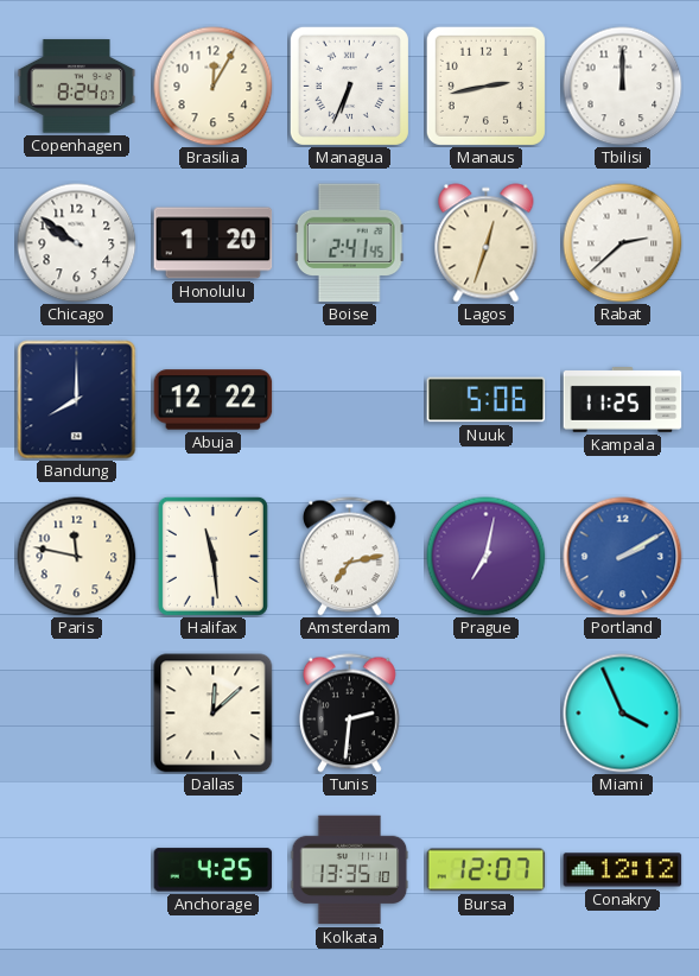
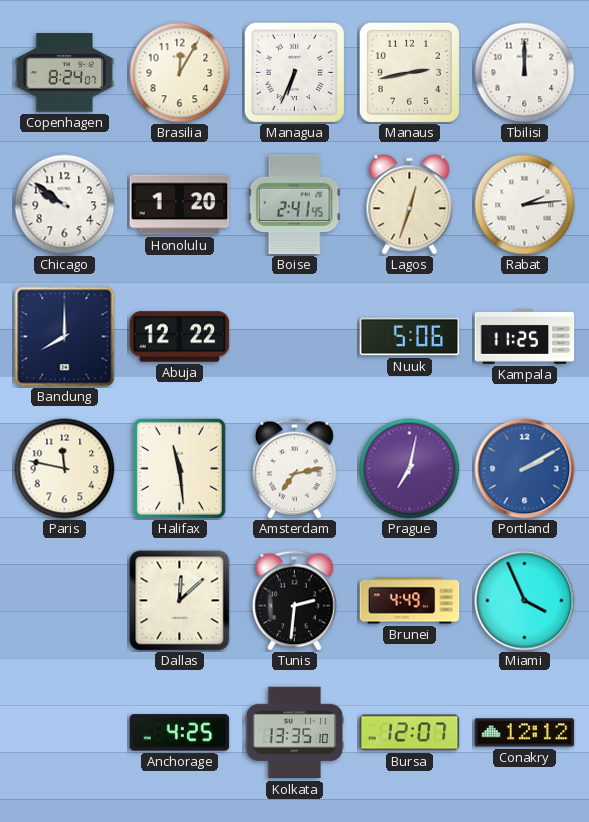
Rabat: 2:38 -> 2:14
Brunei: none -> 4:49
